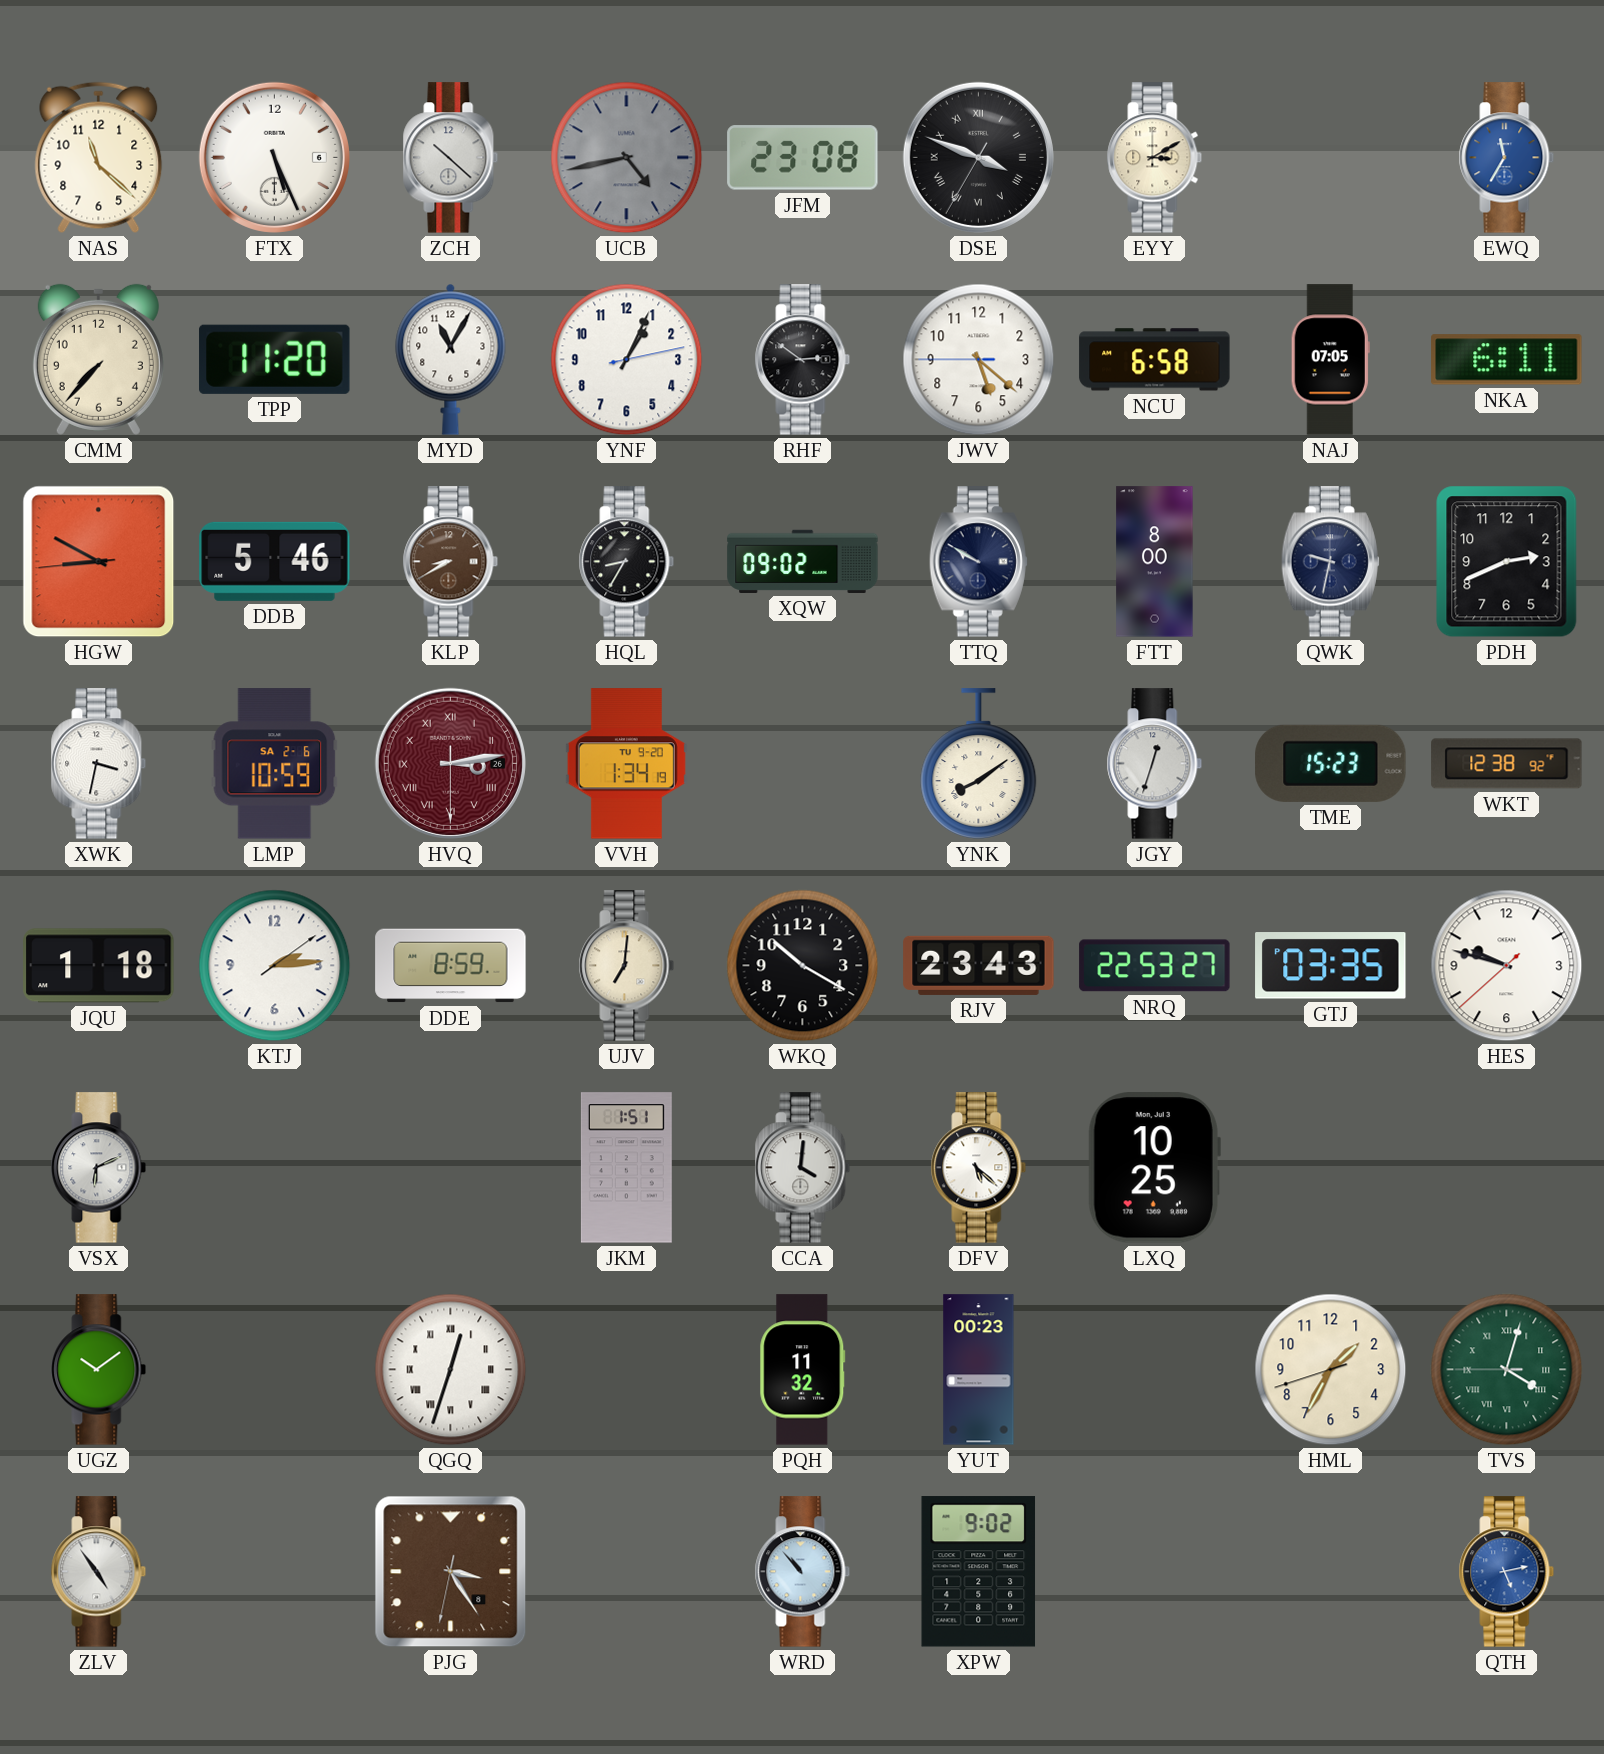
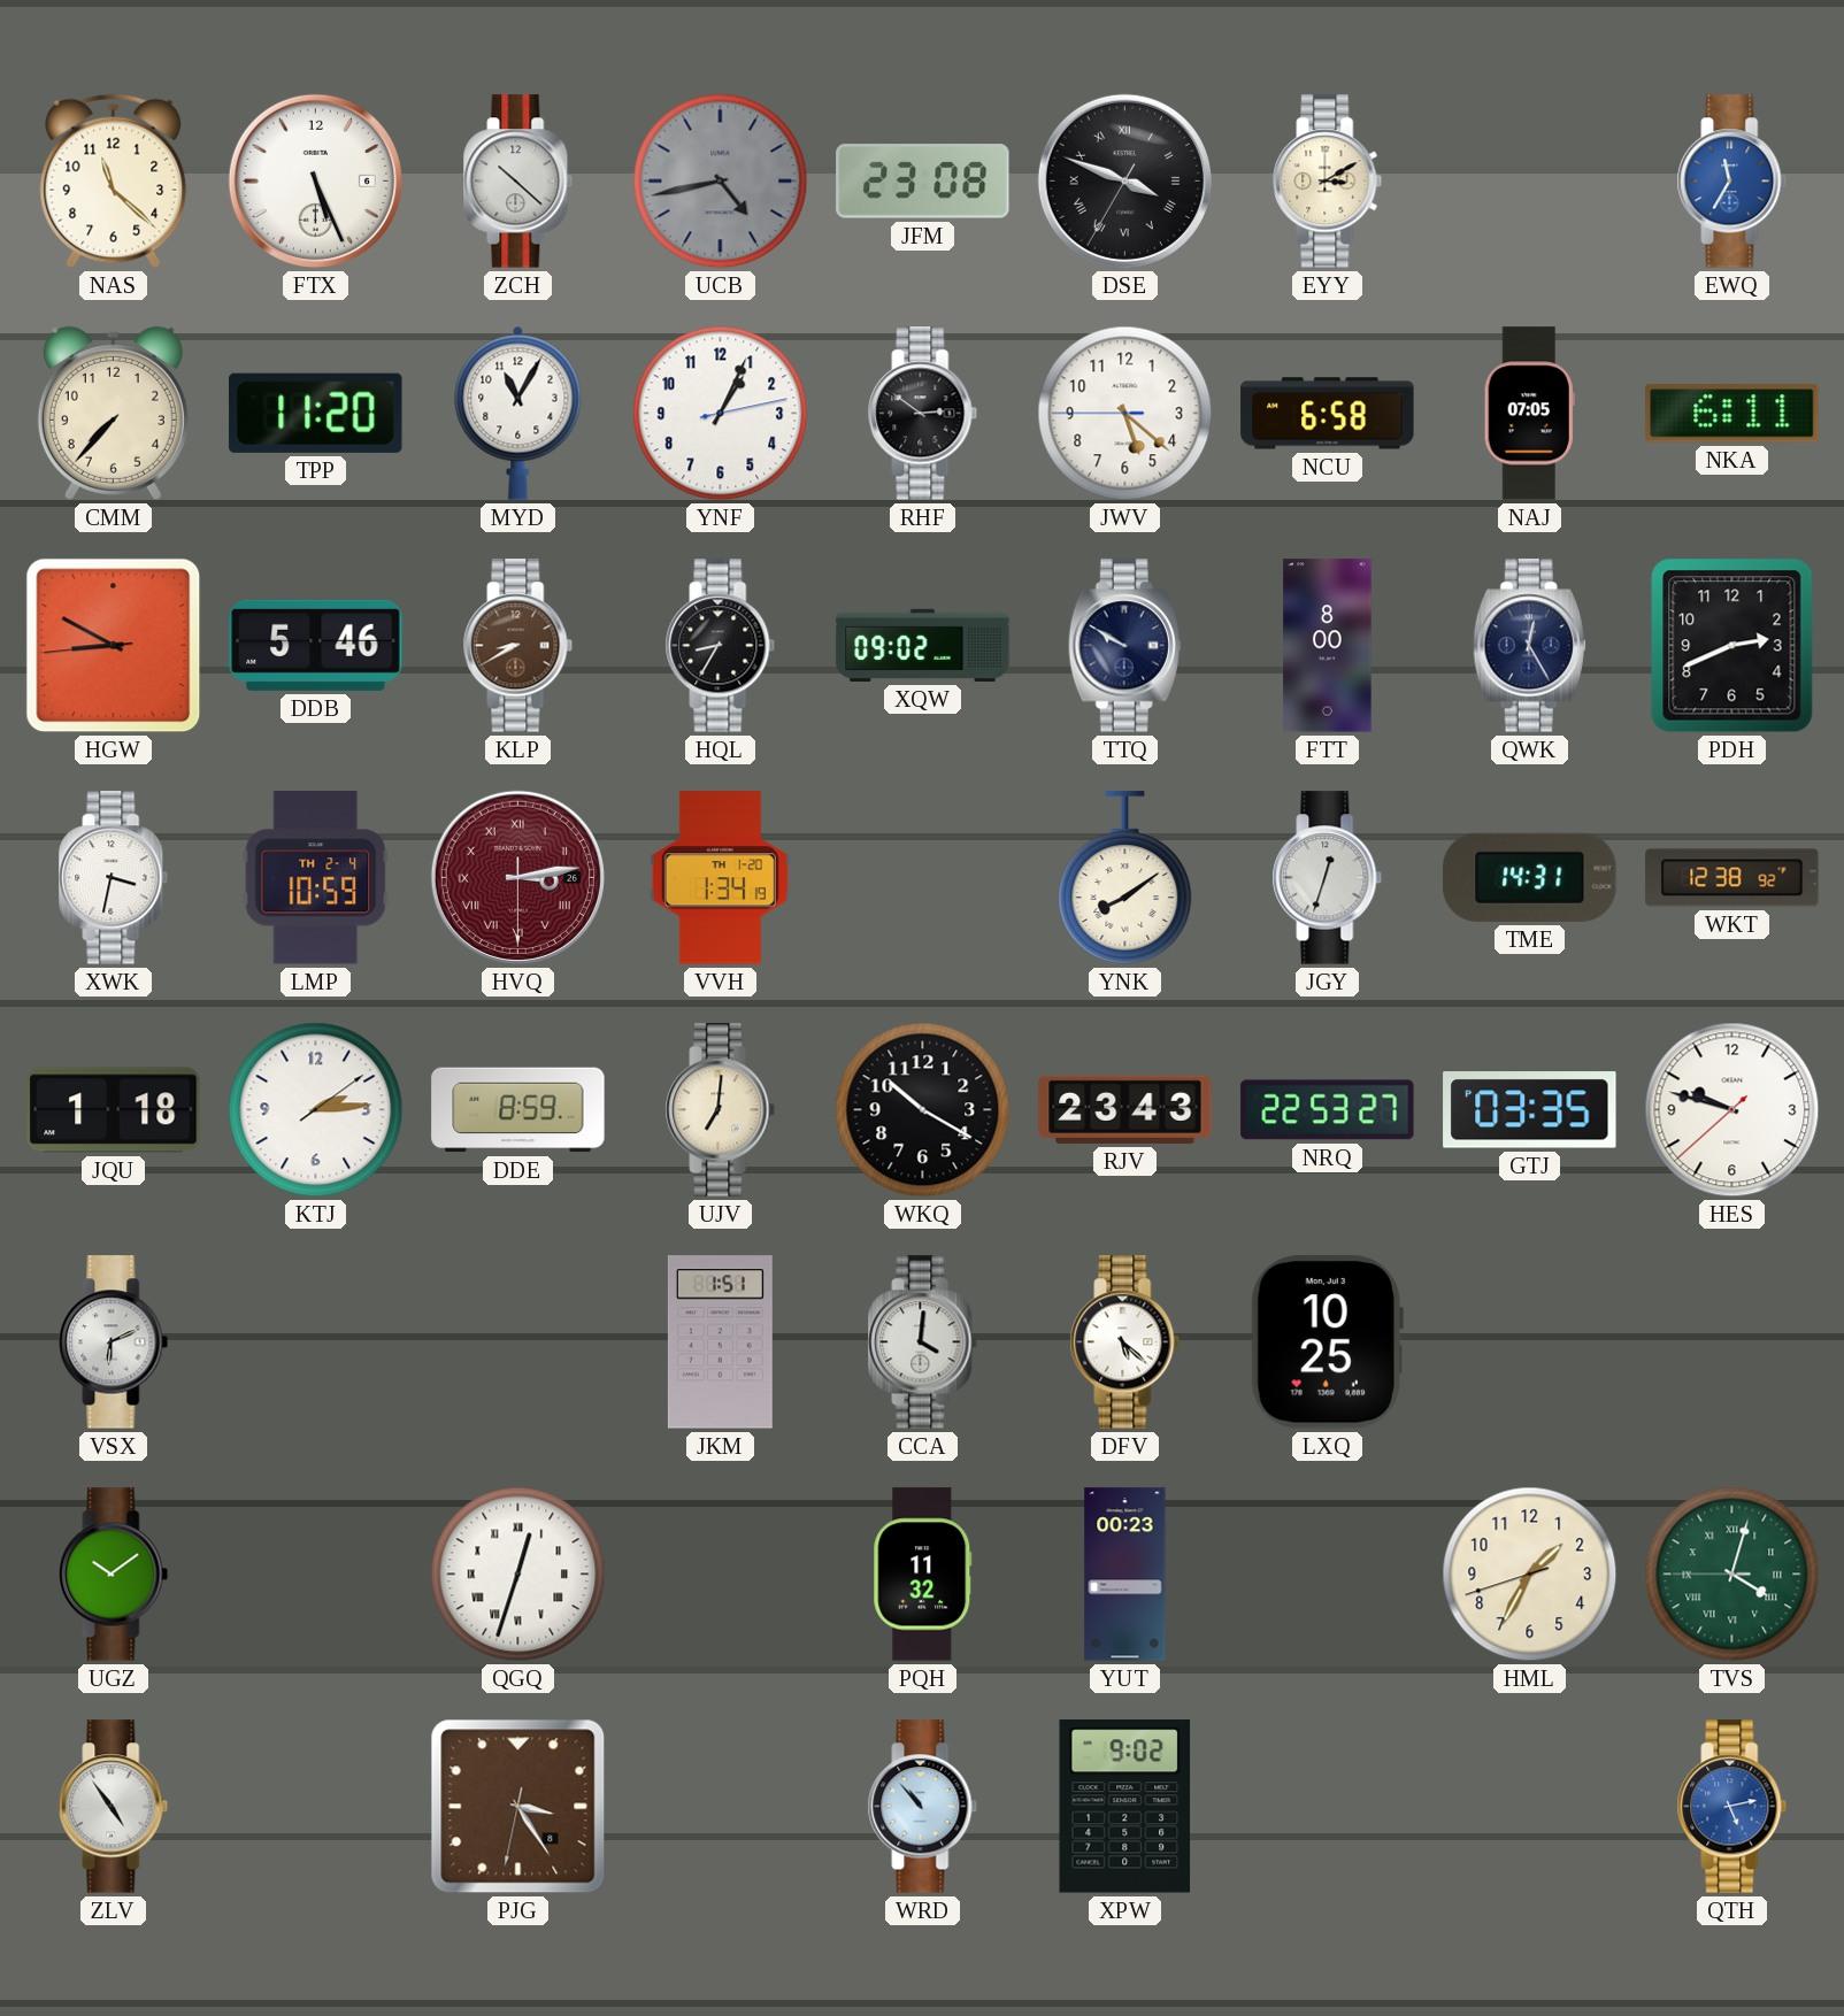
QWK: 9:32 -> 12:25
LMP date: SA 2-6 -> TH 2-4
VVH date: TU 9-20 -> TH 1-20
TME: 15:23 -> 14:31
